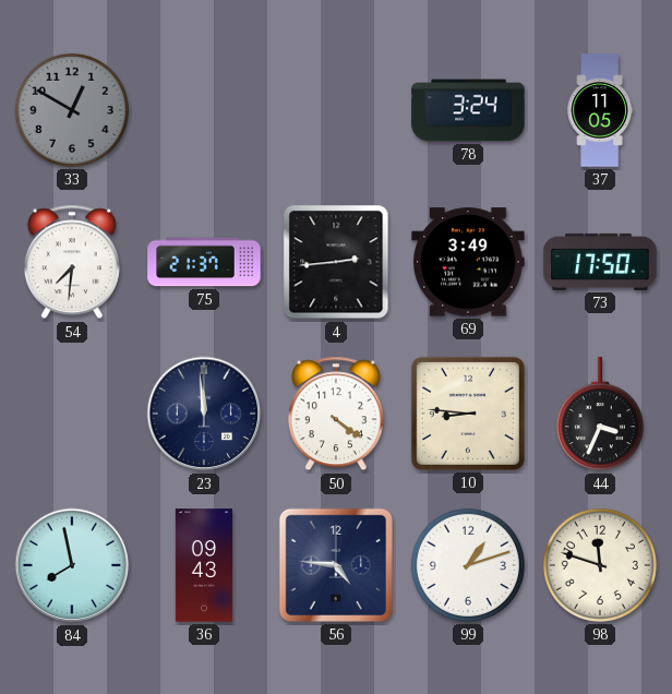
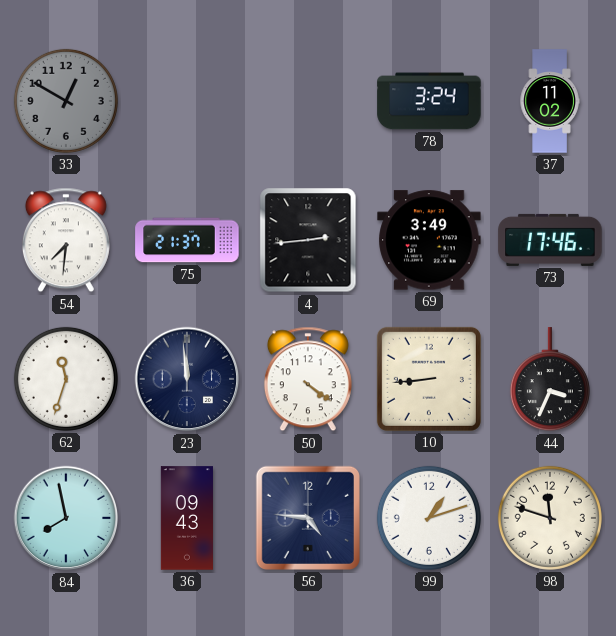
37: 11:05 -> 11:02
73: 17:50 -> 17:46
62: none -> 11:33
10: 8:46 -> 8:44
